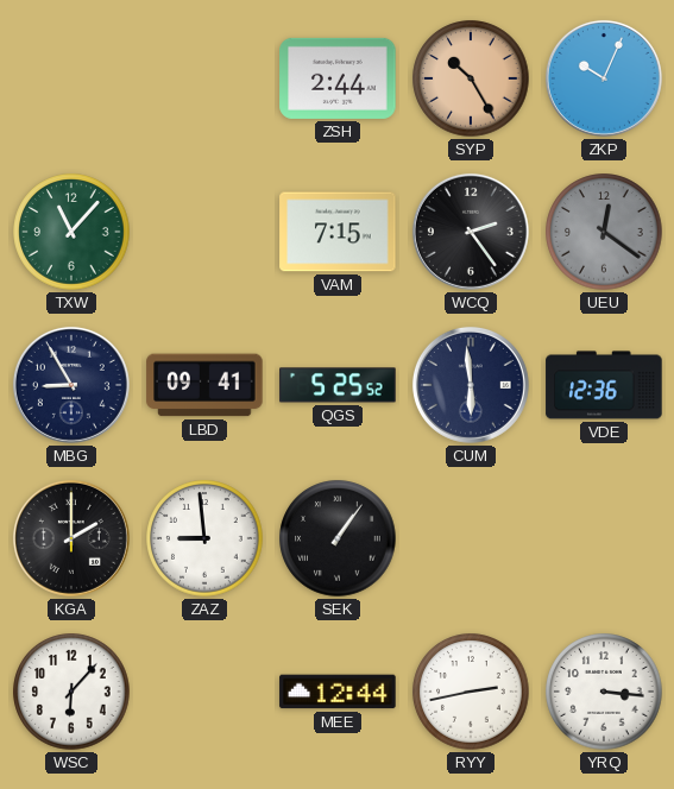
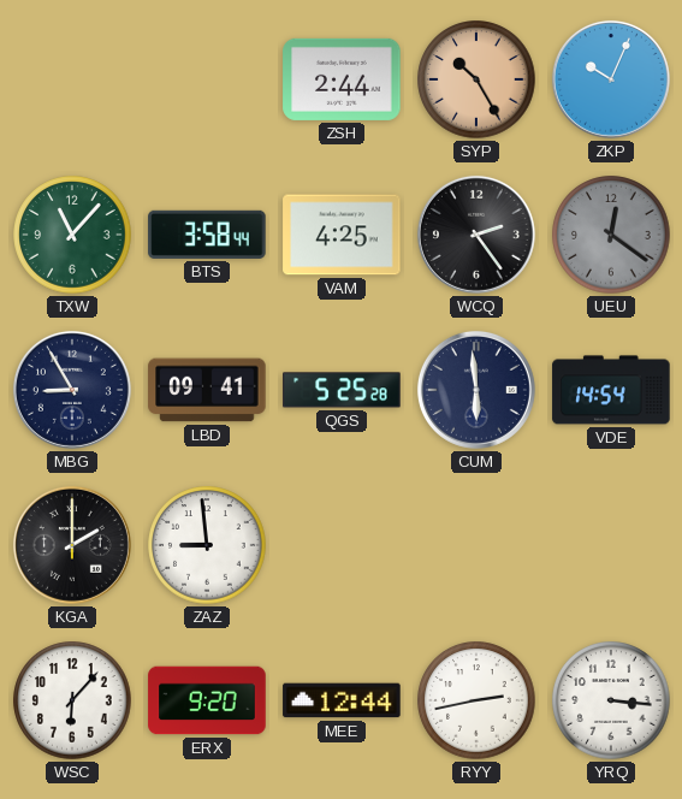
BTS: none -> 3:58
VAM: 7:15 -> 4:25
QGS: 5:25:52 -> 5:25:28
VDE: 12:36 -> 14:54
SEK: 1:06 -> none
ERX: none -> 9:20
